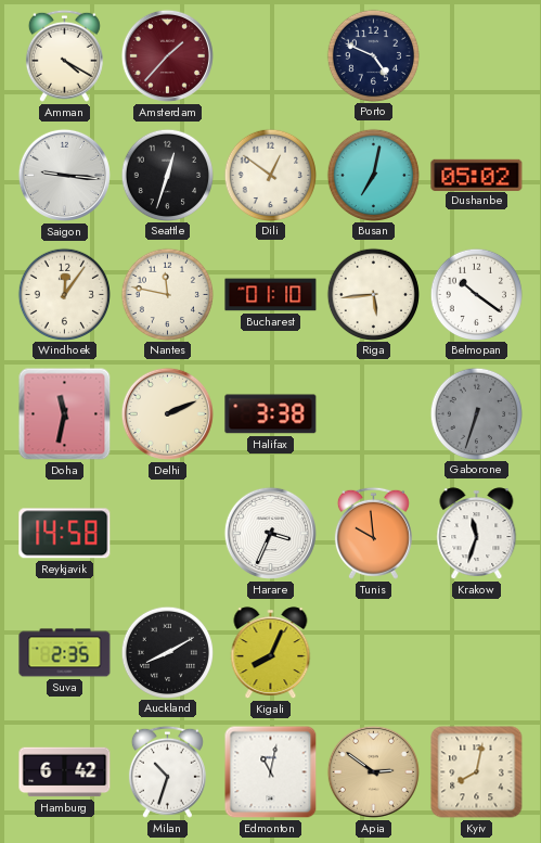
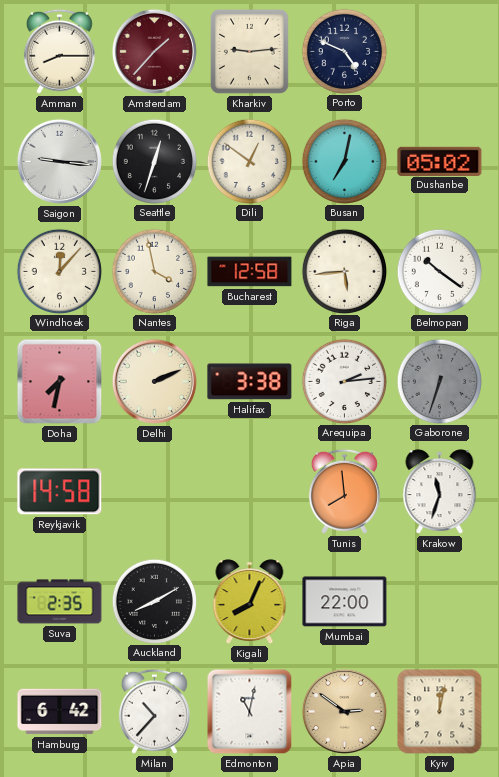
Amman: 4:20 -> 8:15
Kharkiv: none -> 9:14
Windhoek: 12:06 -> 12:07
Nantes: 11:47 -> 3:58
Bucharest: 01:10 -> 12:58
Doha: 11:32 -> 7:32
Arequipa: none -> 2:14
Harare: 3:34 -> none
Tunis: 9:59 -> 7:59
Mumbai: none -> 22:00
Milan: 10:33 -> 10:37
Kyiv: 8:02 -> 12:02
